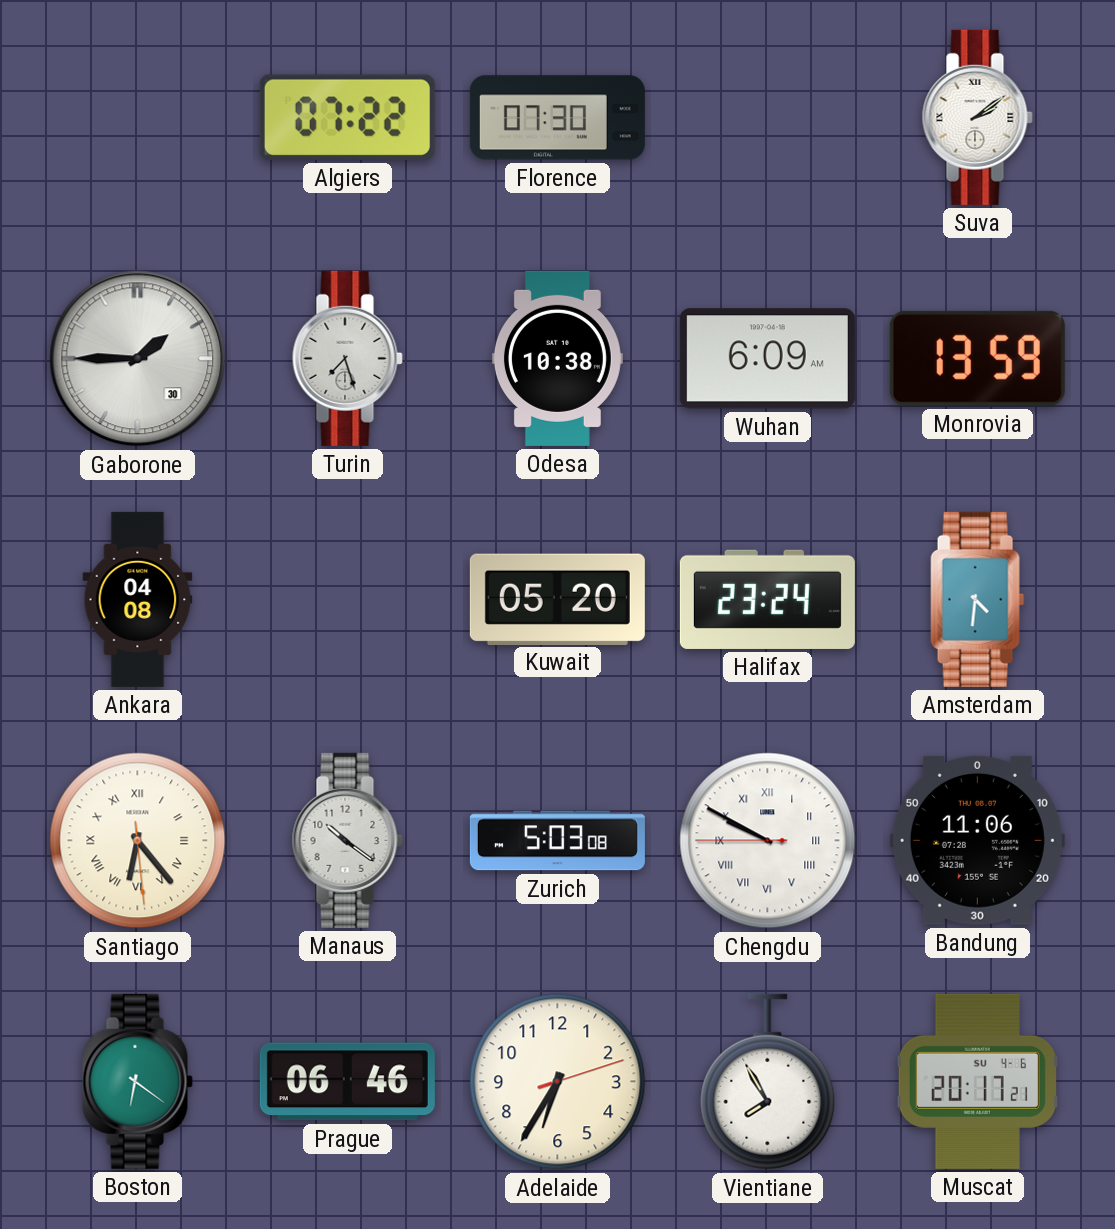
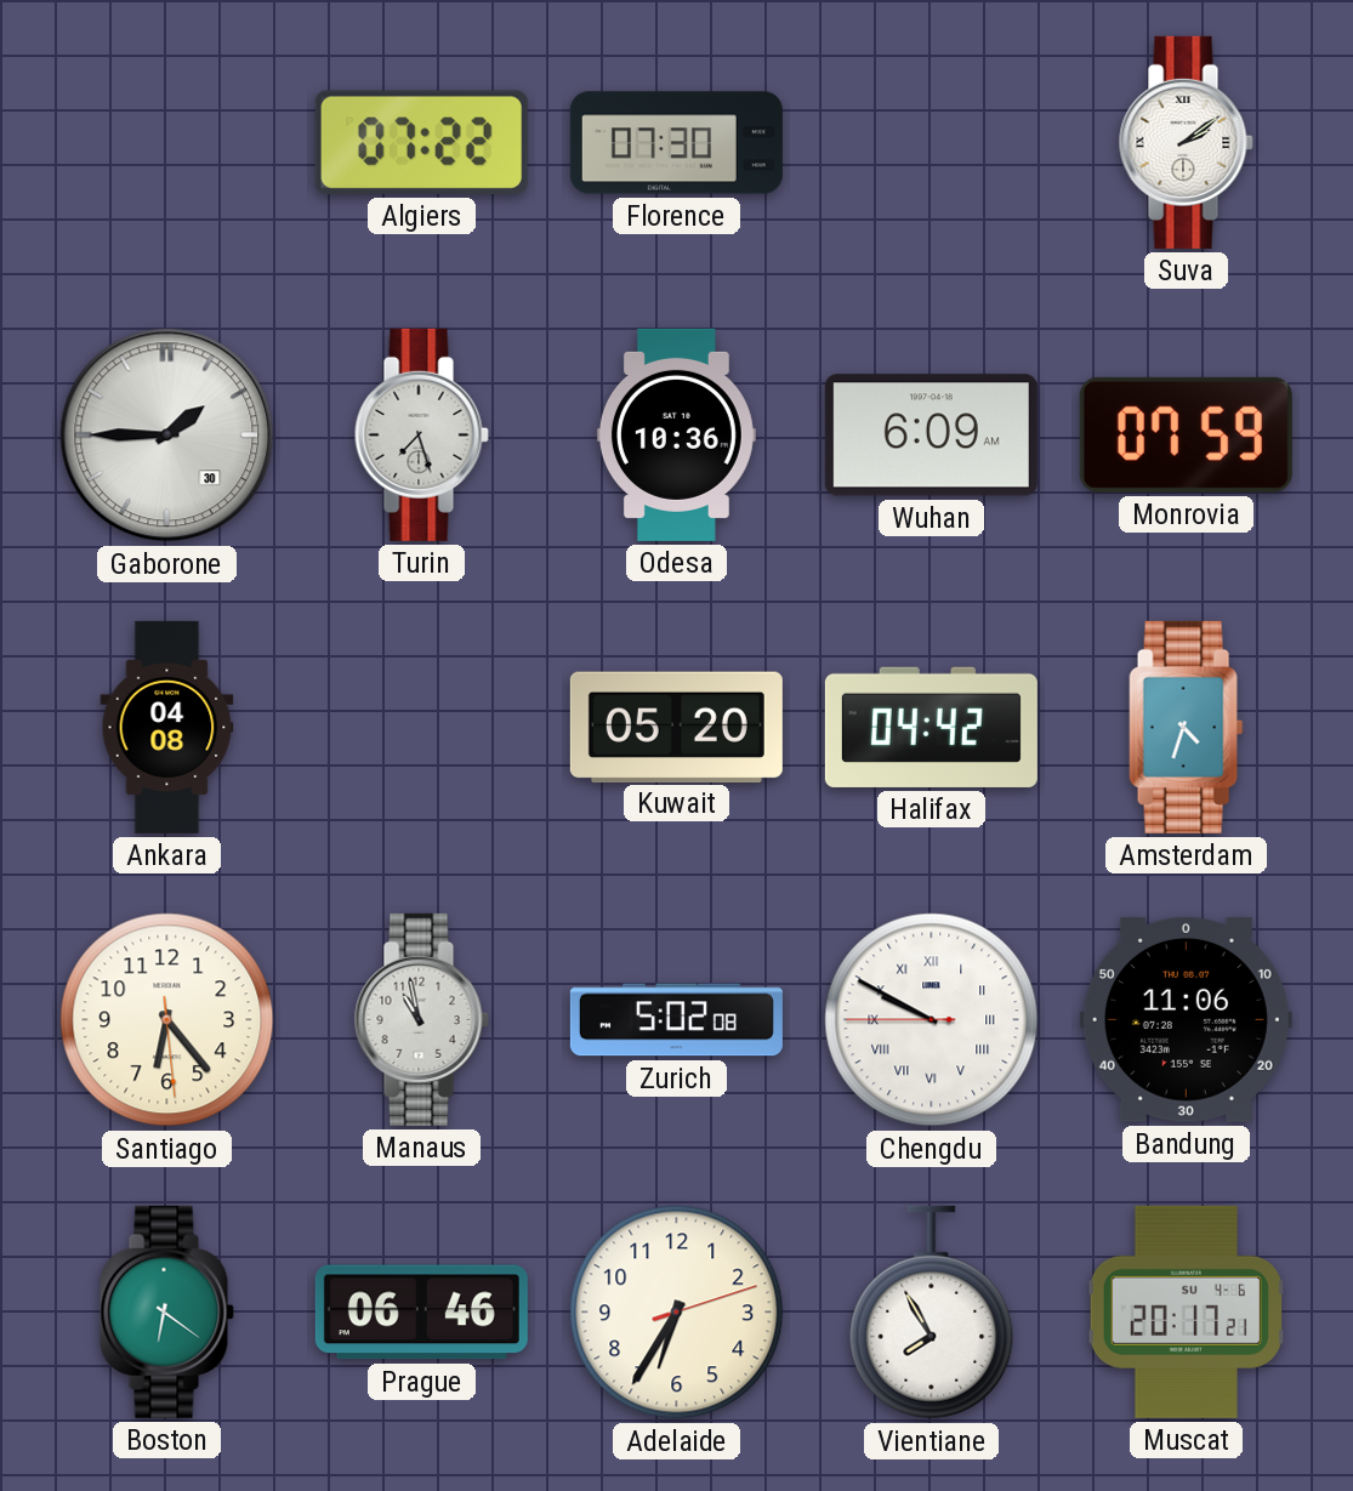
Odesa: 10:38 -> 10:36
Monrovia: 13:59 -> 07:59
Halifax: 23:24 -> 04:42
Amsterdam: 4:31 -> 4:33
Santiago numerals: Roman -> Arabic
Manaus: 10:21 -> 10:58
Zurich: 5:03 -> 5:02
